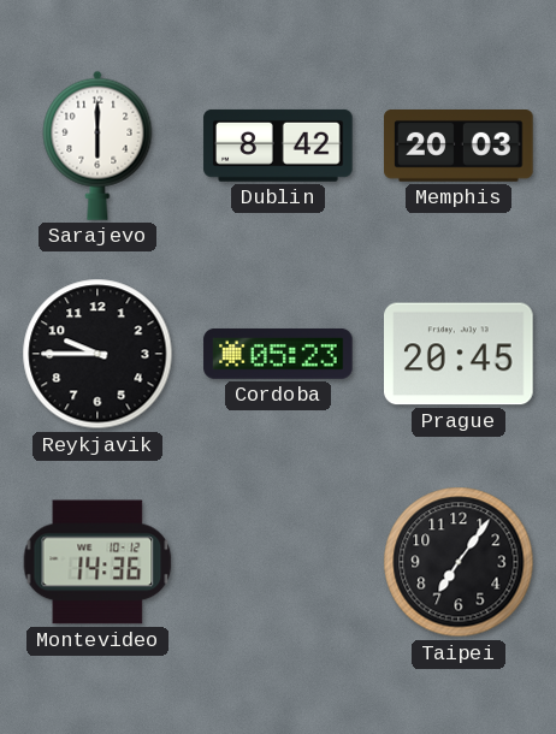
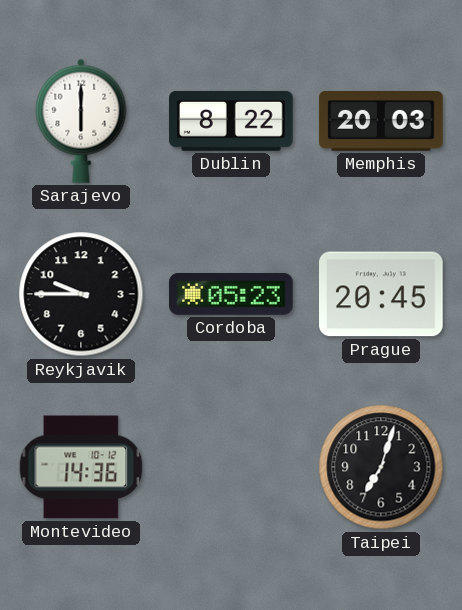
Dublin: 8:42 -> 8:22
Taipei: 7:06 -> 7:03
